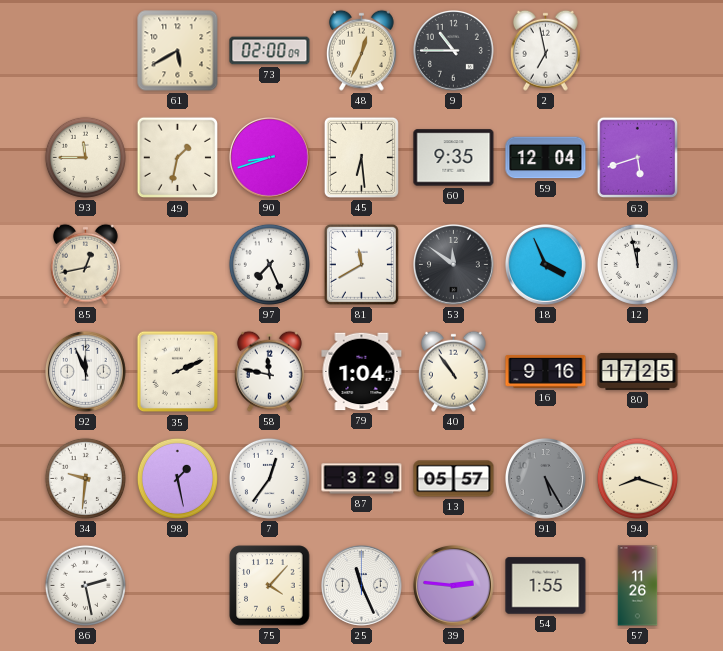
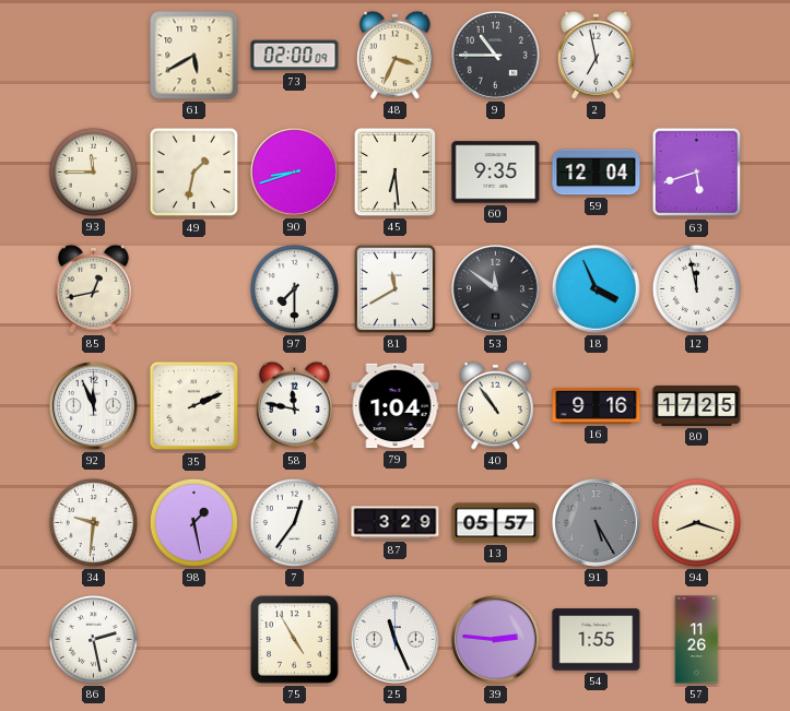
48: 12:34 -> 3:34
97: 7:26 -> 7:30
75: 4:07 -> 4:55
